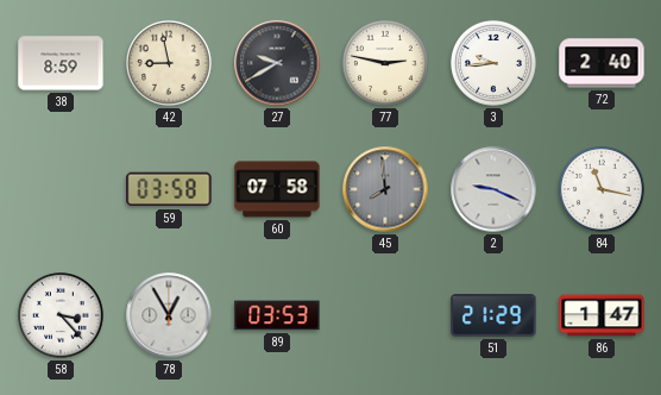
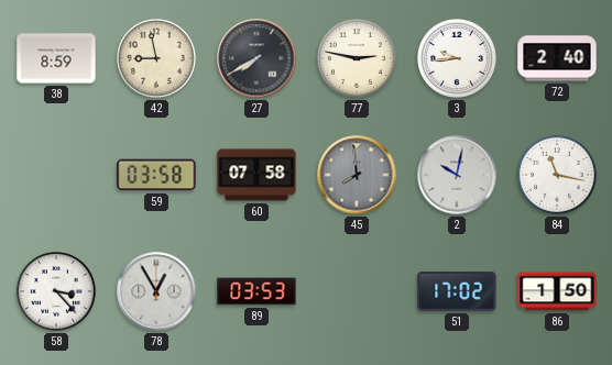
27: 9:40 -> 7:40
2: 9:19 -> 10:02
51: 21:29 -> 17:02
86: 1:47 -> 1:50
